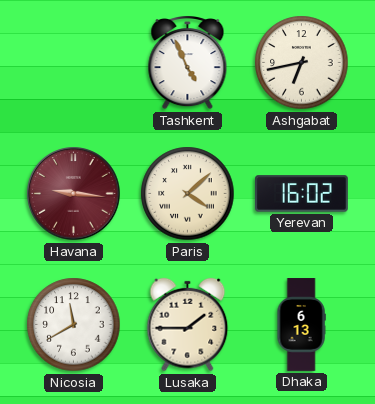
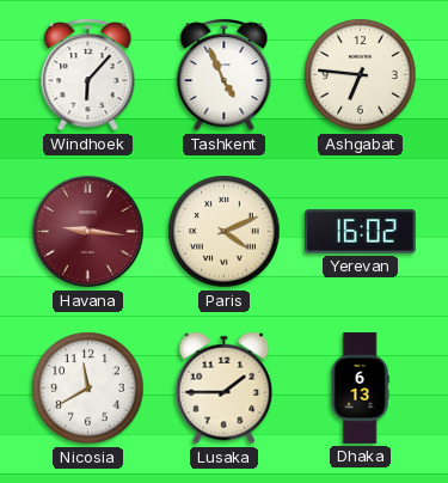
Windhoek: none -> 6:07
Ashgabat: 6:43 -> 6:46
Paris: 4:08 -> 4:11
